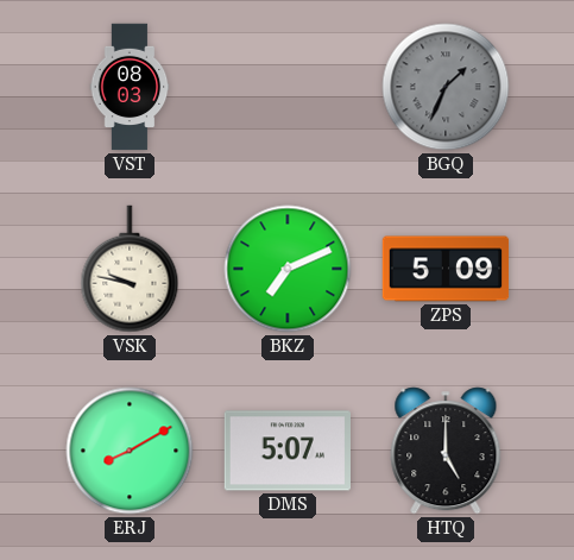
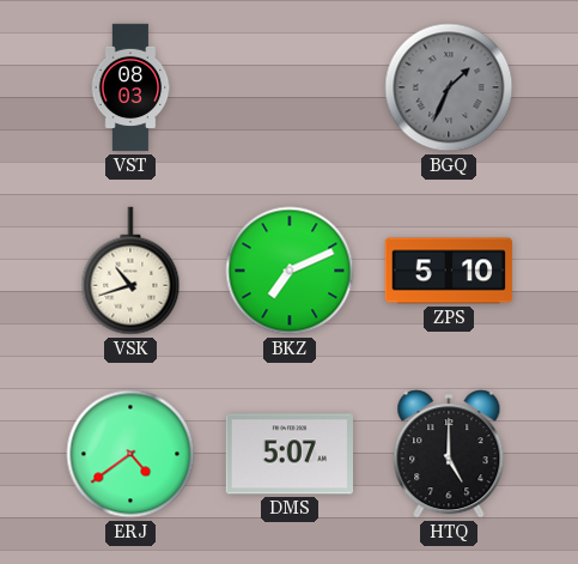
VSK: 9:47 -> 10:42
ZPS: 5:09 -> 5:10
ERJ: 8:10 -> 4:39
